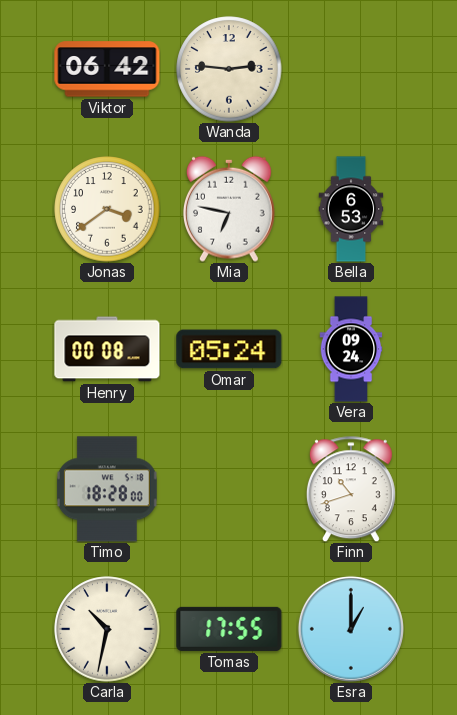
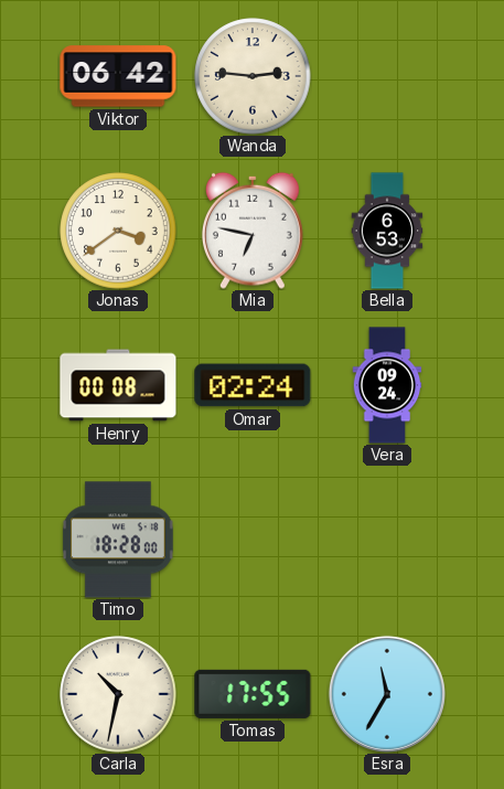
Omar: 05:24 -> 02:24
Finn: 10:42 -> none
Esra: 1:00 -> 11:35
